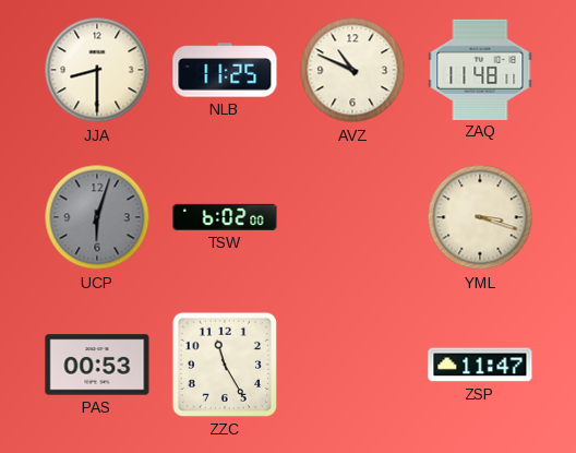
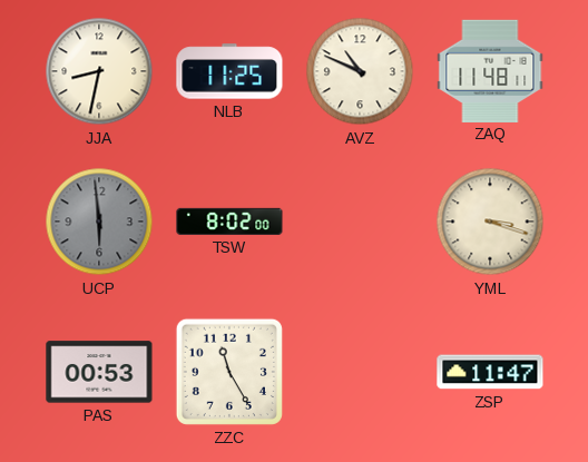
JJA: 8:30 -> 8:32
UCP: 6:03 -> 5:59
TSW: 6:02 -> 8:02
